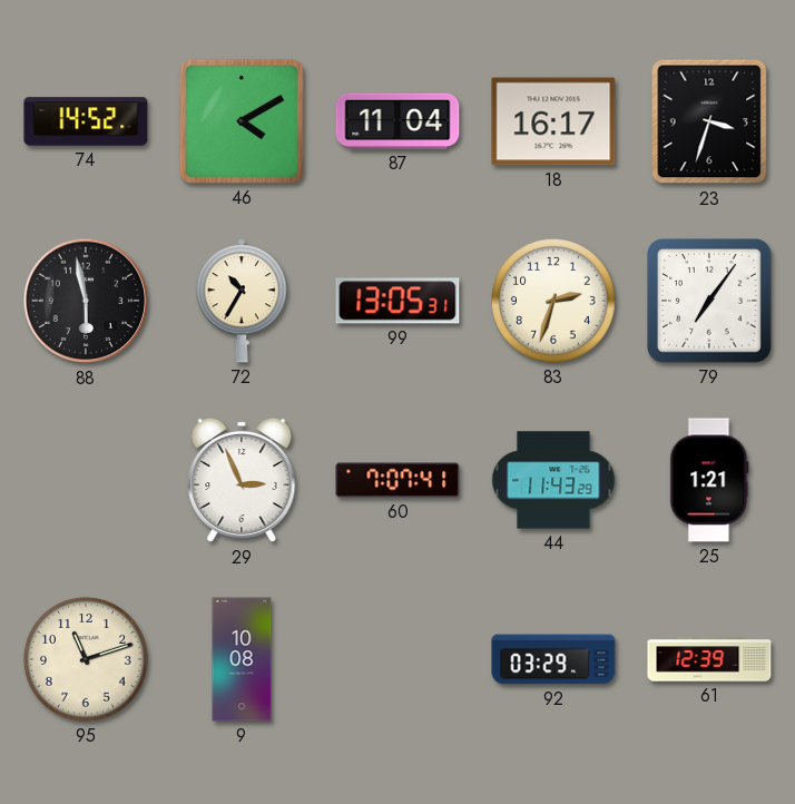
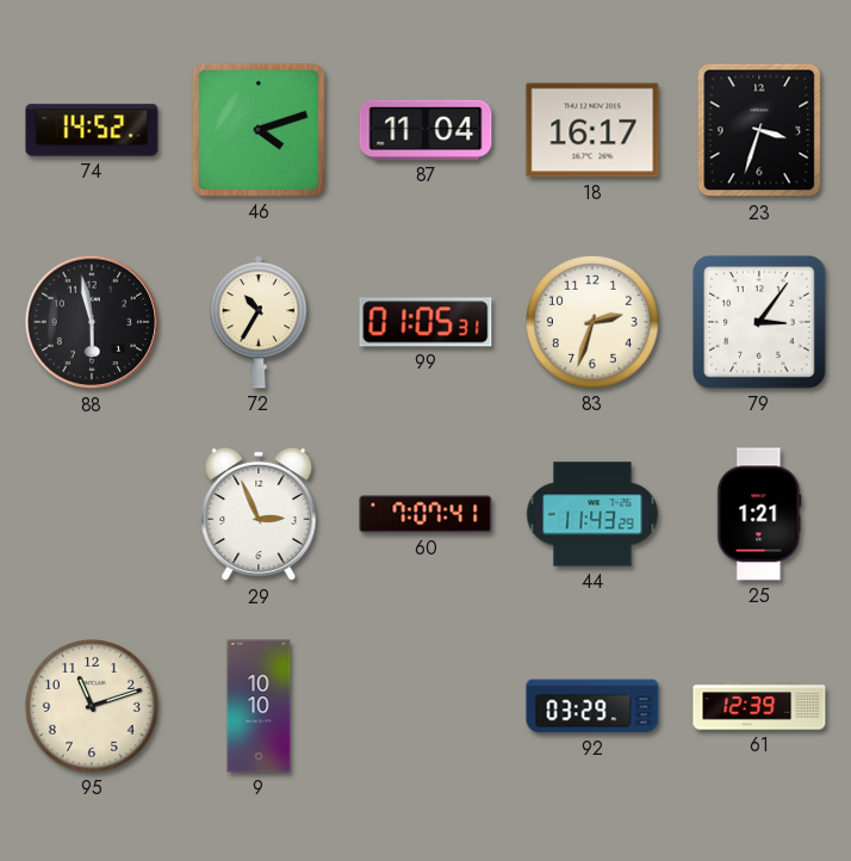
46: 4:10 -> 4:12
99: 13:05 -> 01:05
79: 7:06 -> 3:06
9: 10:08 -> 10:10
